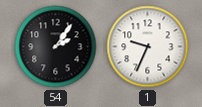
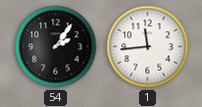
1: 9:34 -> 11:44
